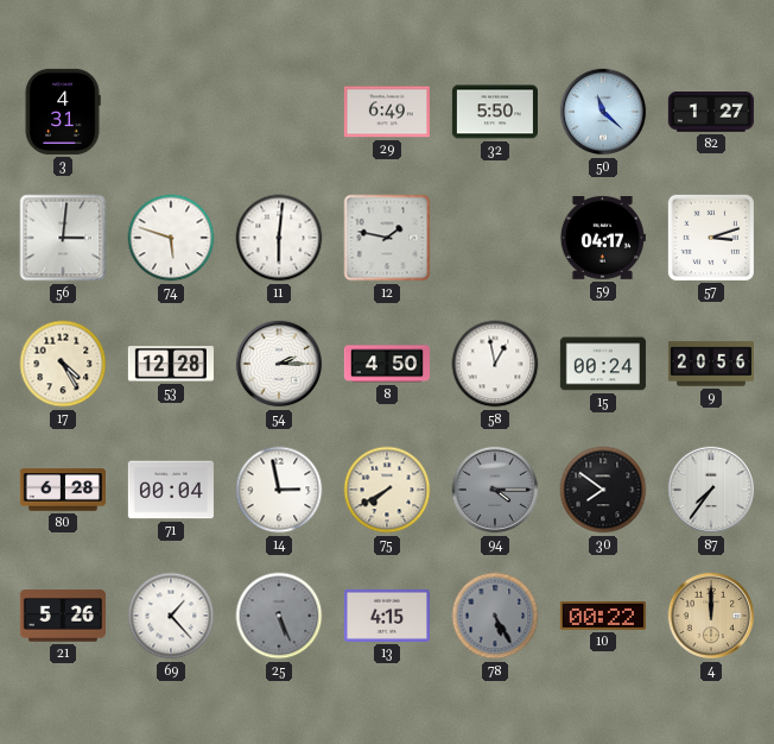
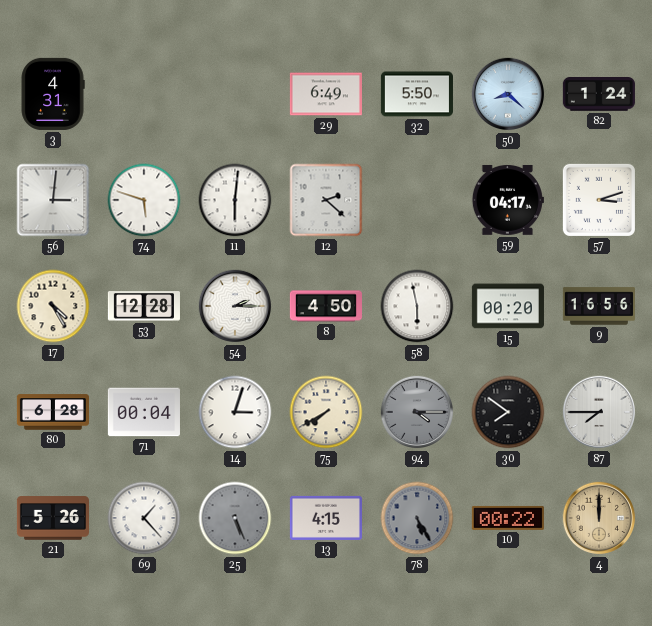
50: 11:22 -> 8:22
82: 1:27 -> 1:24
12: 1:47 -> 2:22
58: 12:58 -> 5:58
15: 00:24 -> 00:20
9: 20:56 -> 16:56
14: 2:58 -> 3:03
87: 7:36 -> 7:45
